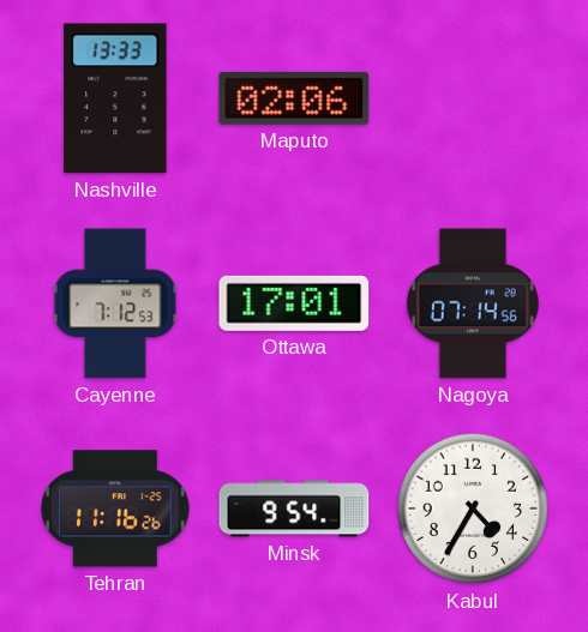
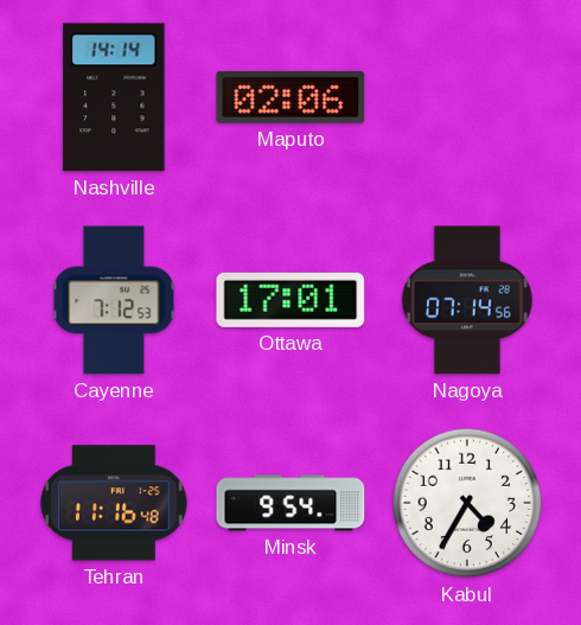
Nashville: 13:33 -> 14:14
Tehran: 11:16:26 -> 11:16:48
